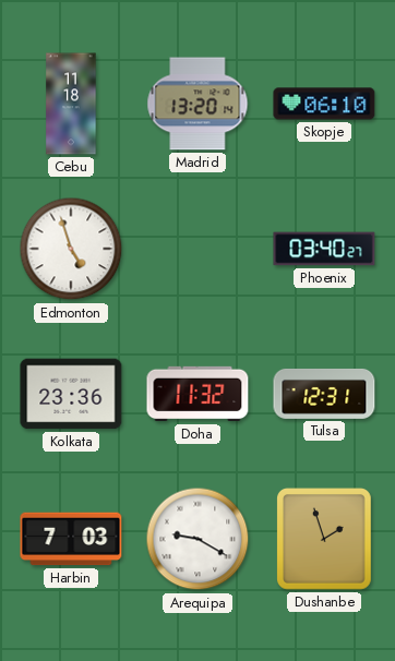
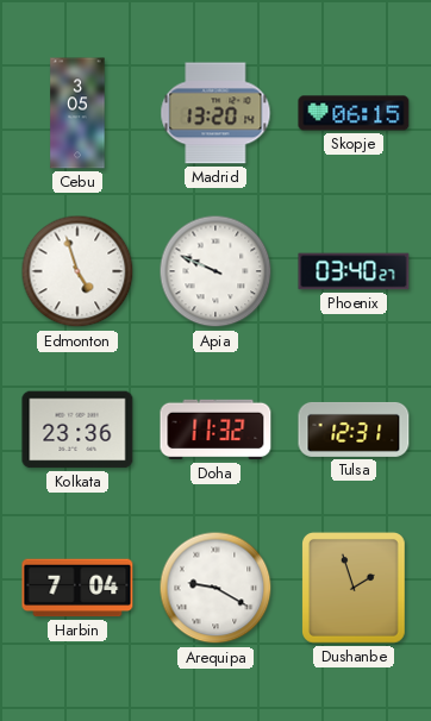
Cebu: 11:18 -> 3:05
Skopje: 06:10 -> 06:15
Apia: none -> 9:49
Harbin: 7:03 -> 7:04
